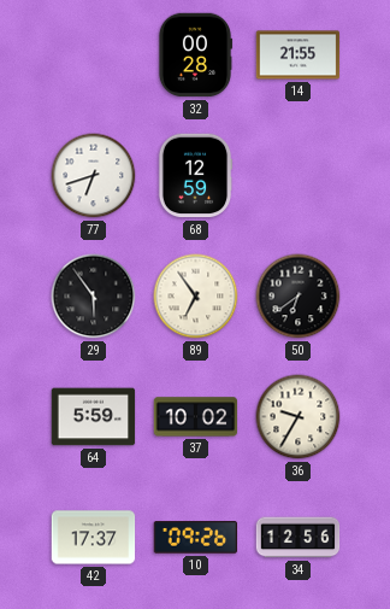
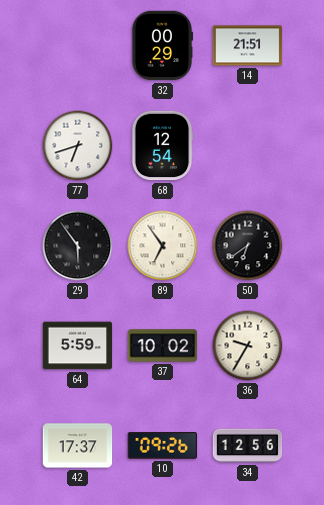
32: 00:28 -> 00:29
14: 21:55 -> 21:51
68: 12:59 -> 12:54
